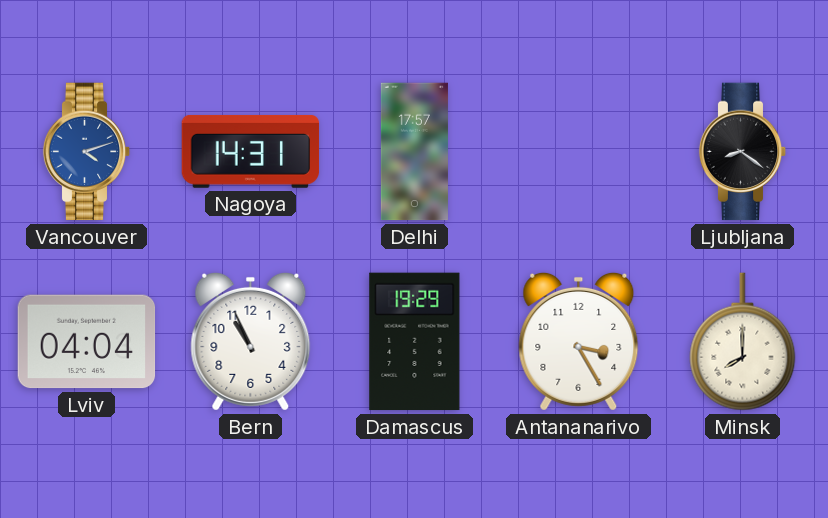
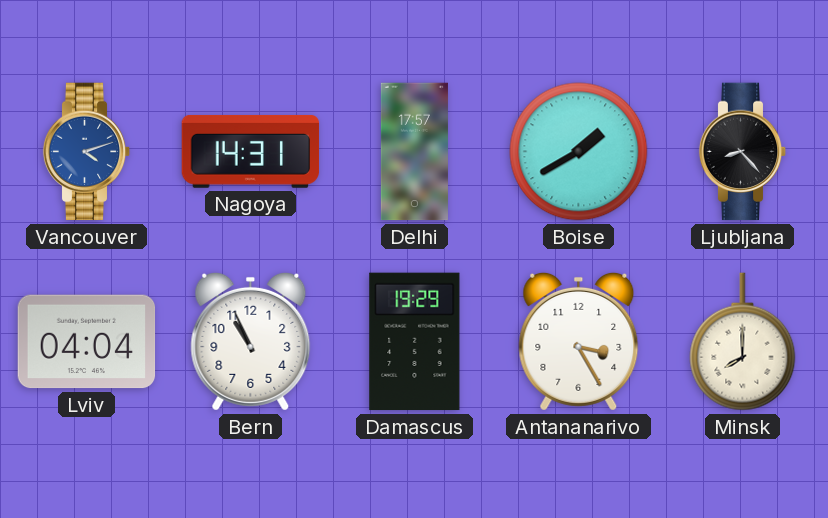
Boise: none -> 1:40
Ljubljana: 8:21 -> 8:23
